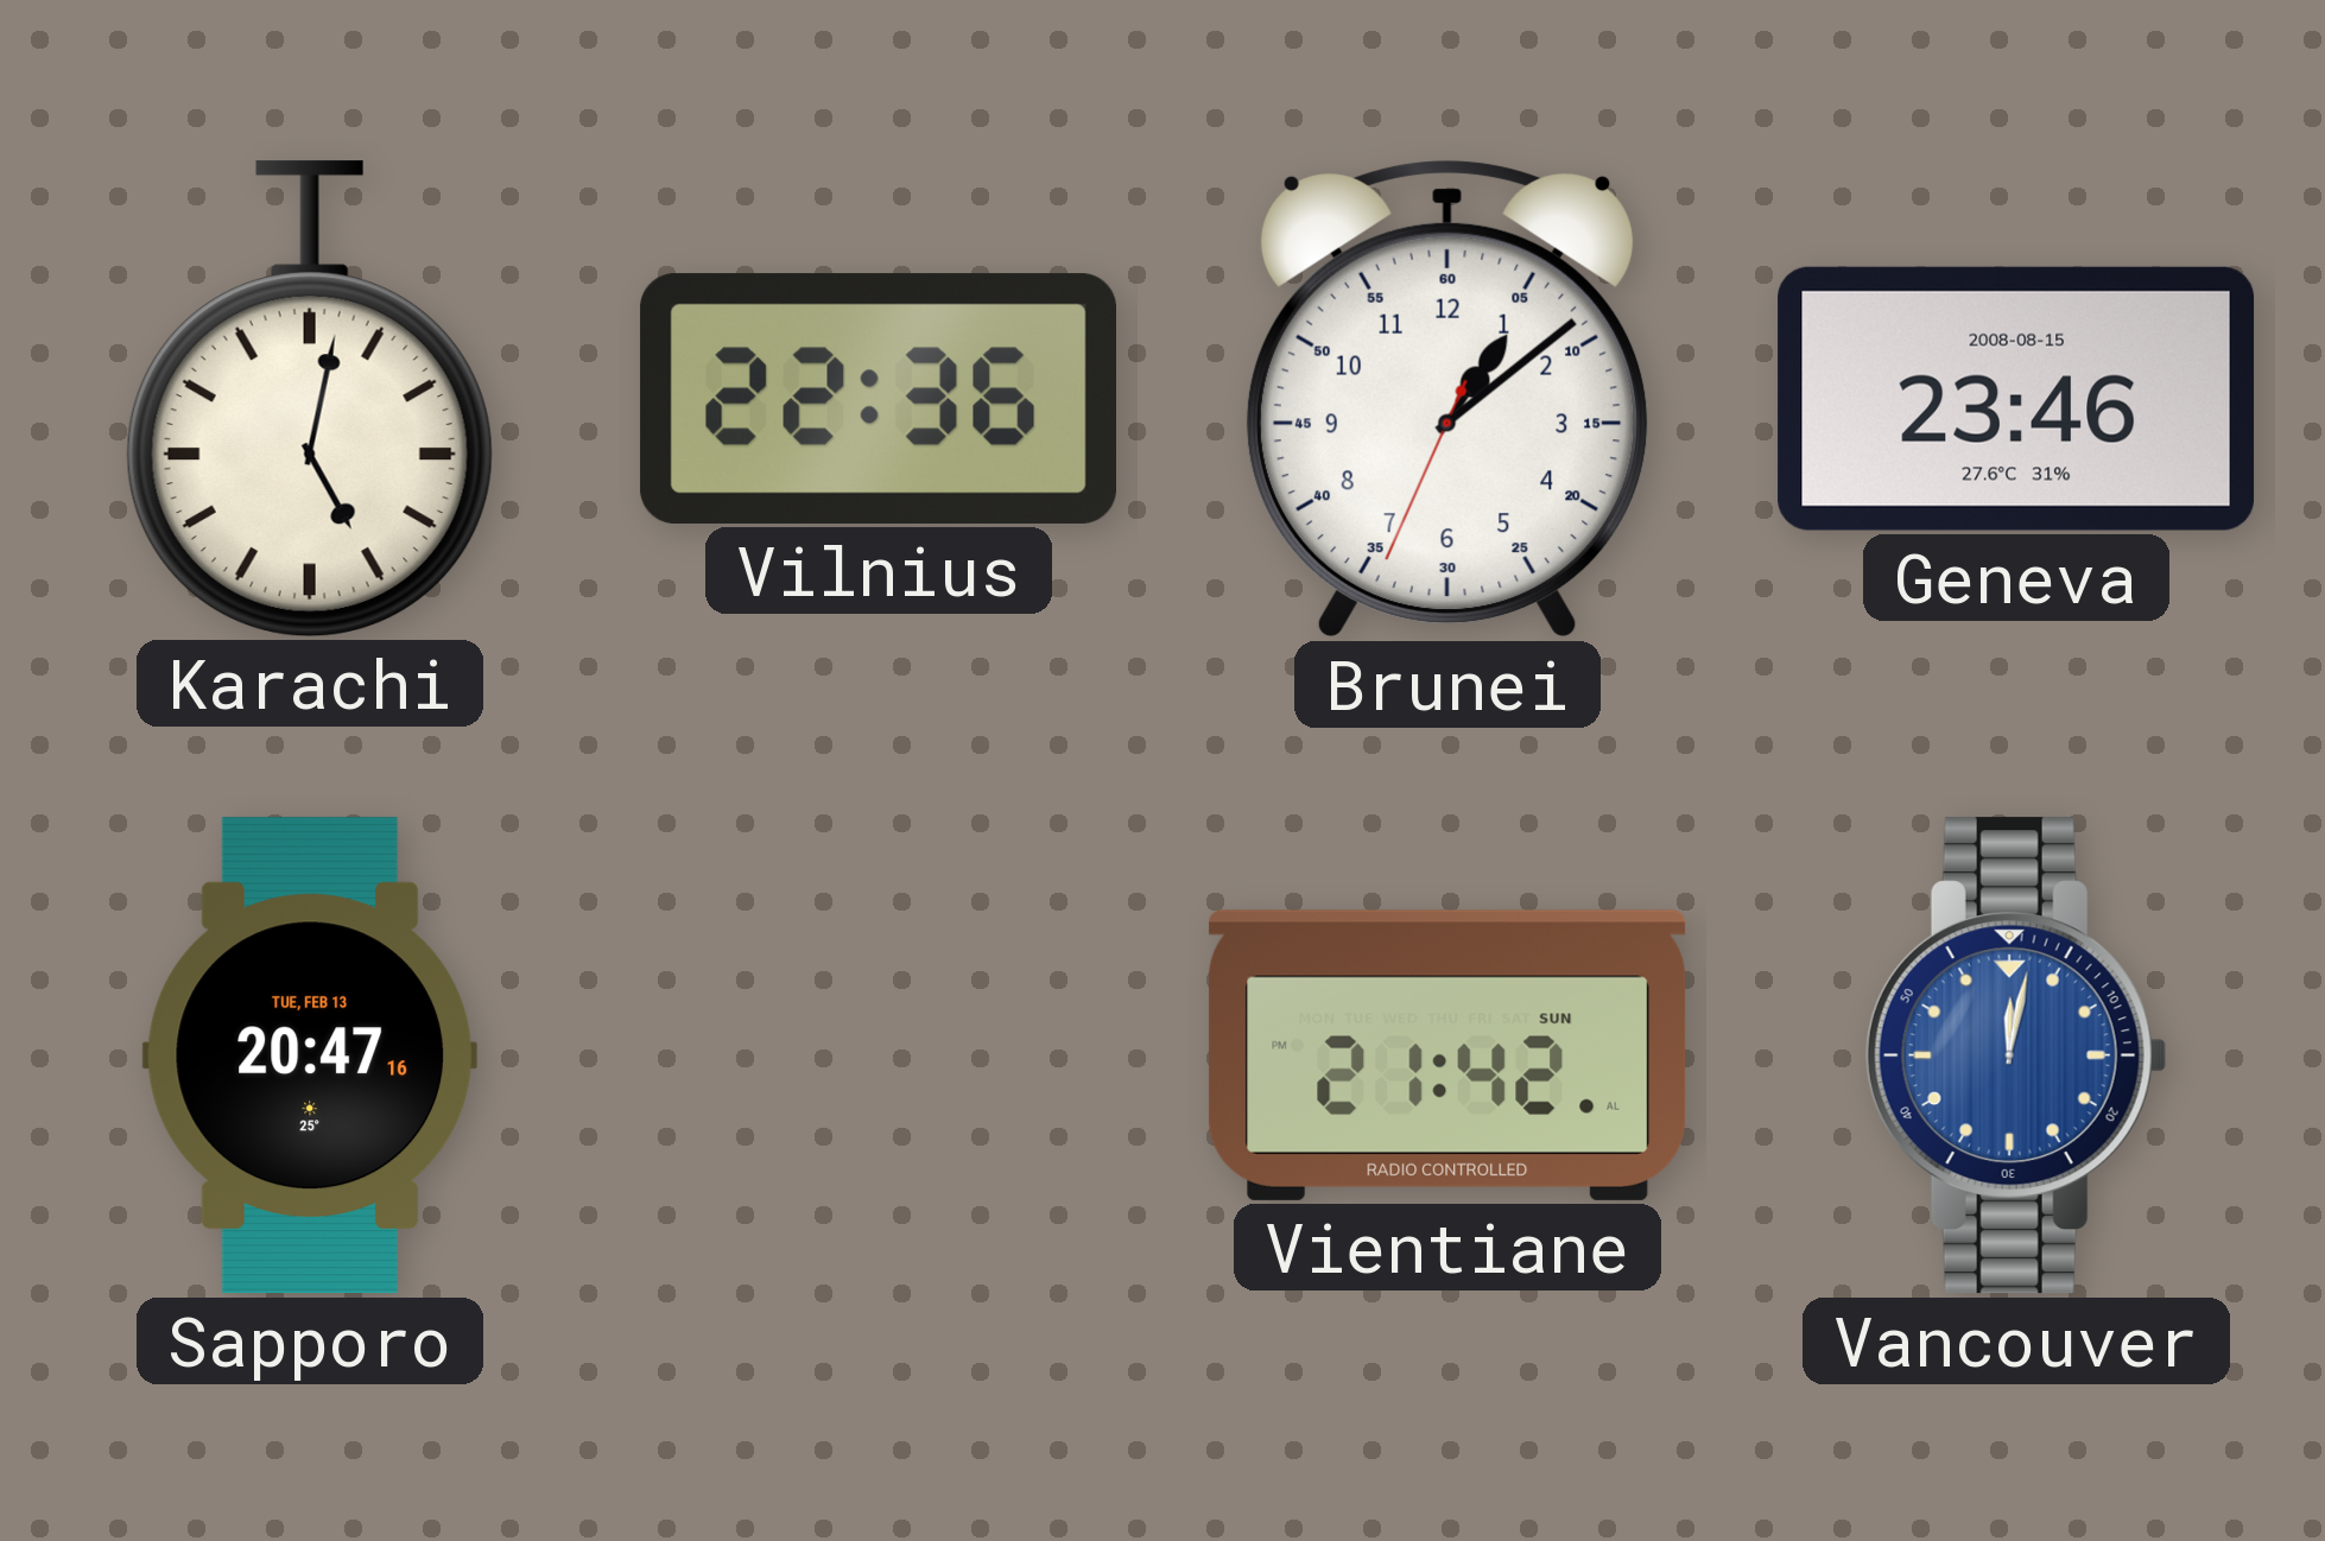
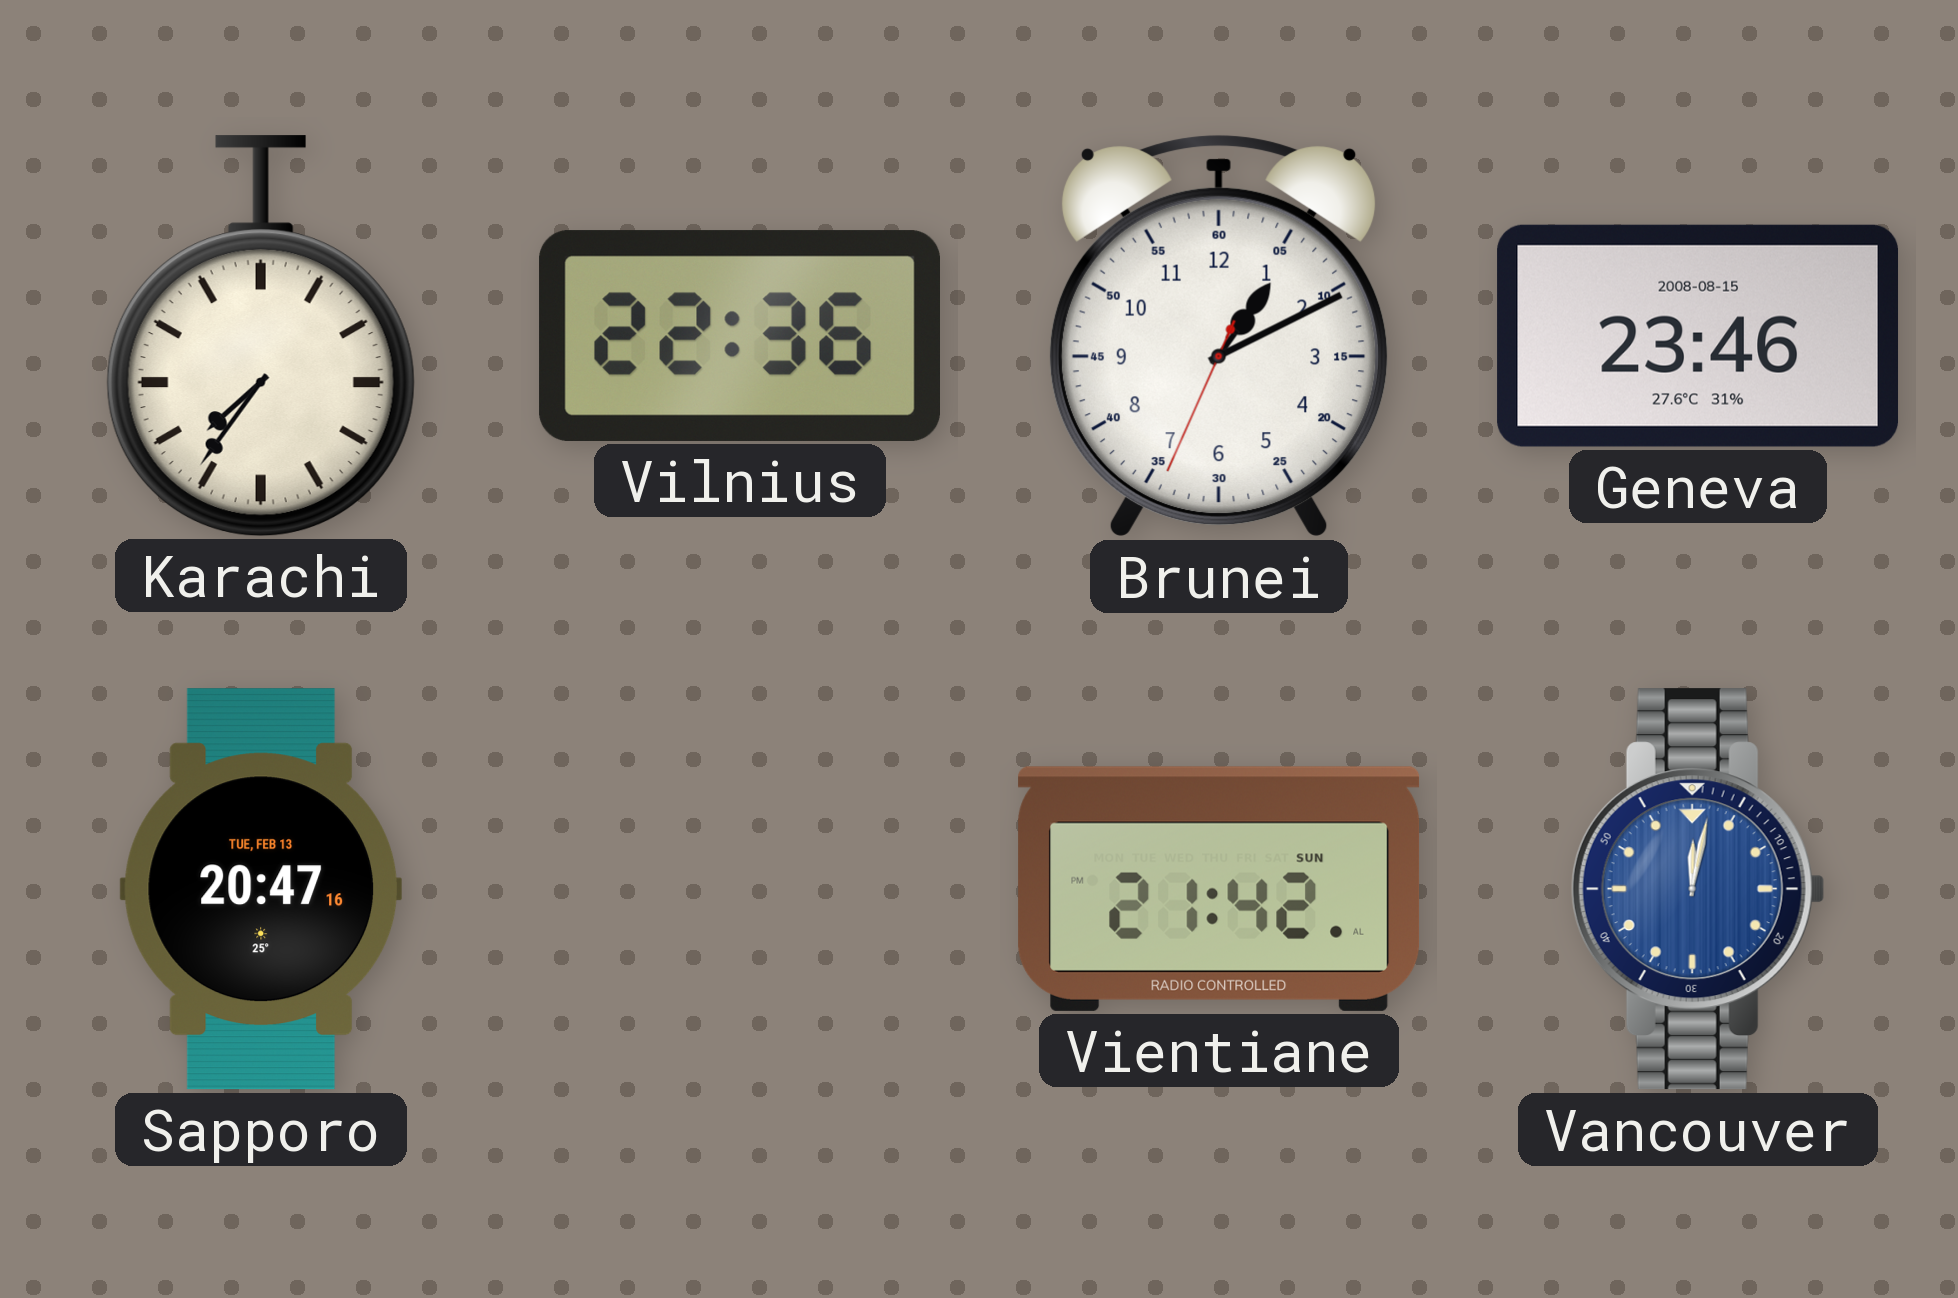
Karachi: 5:02 -> 7:36
Brunei: 1:08 -> 1:10
